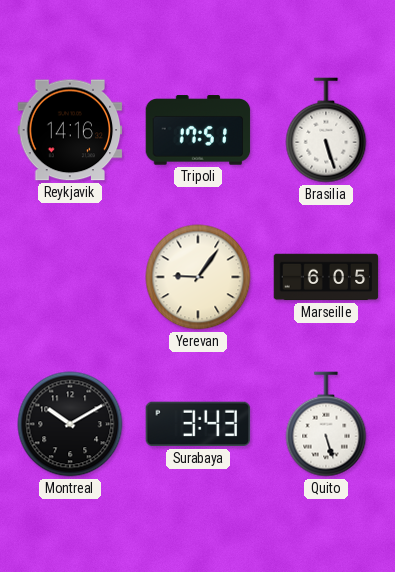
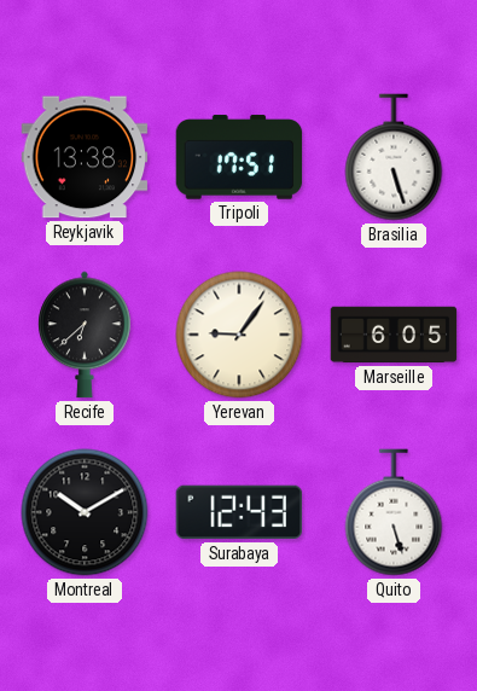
Reykjavik: 14:16 -> 13:38
Recife: none -> 6:38
Surabaya: 3:43 -> 12:43
